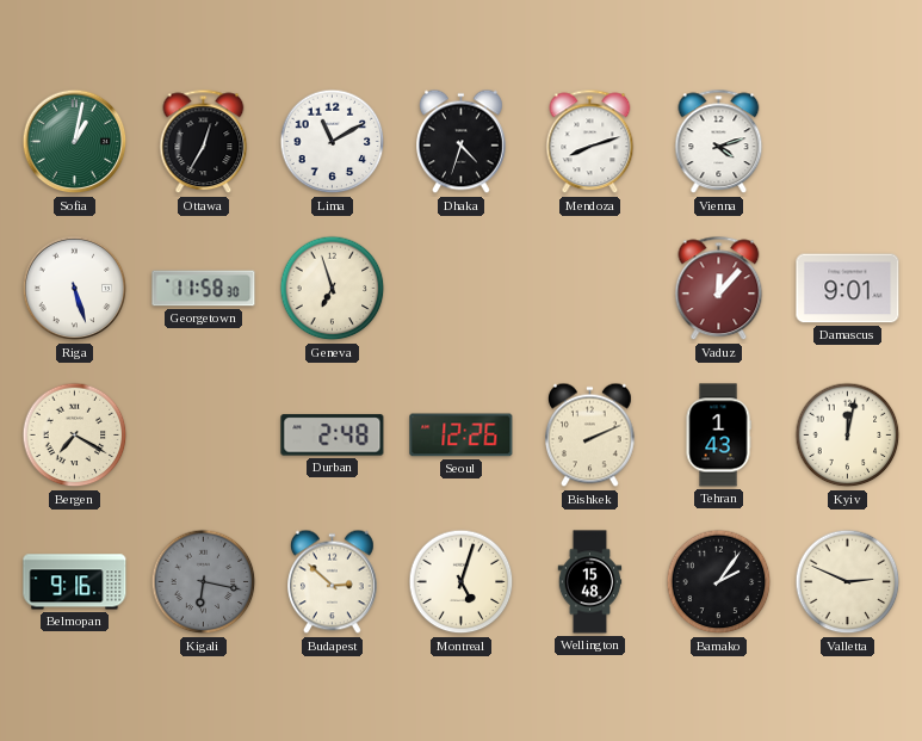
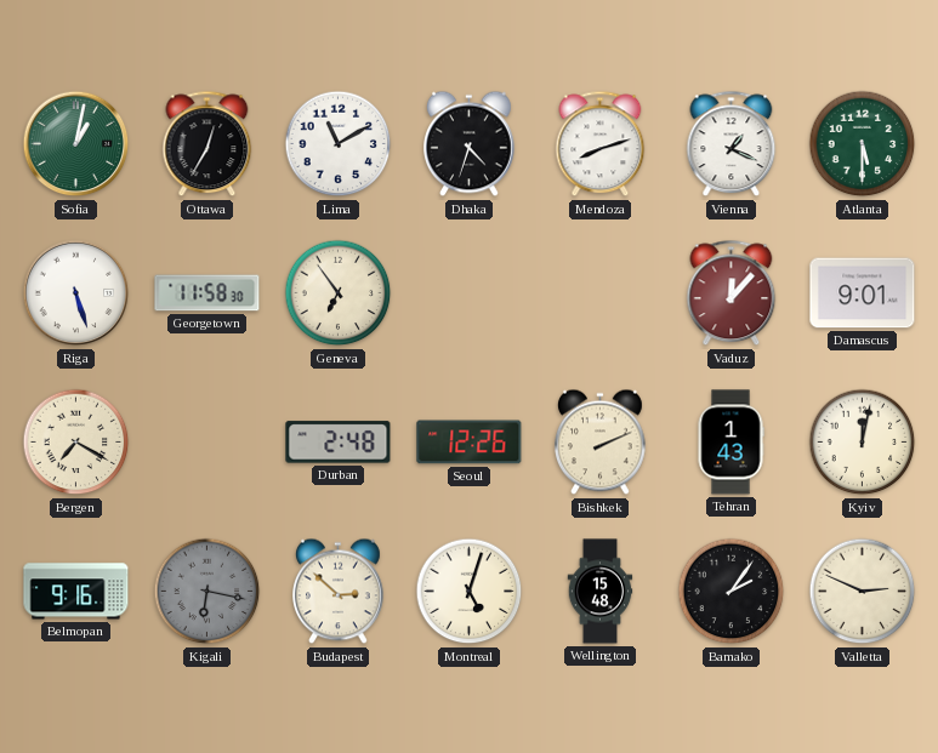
Vienna: 4:12 -> 1:19
Atlanta: none -> 5:30
Geneva: 6:57 -> 6:54
